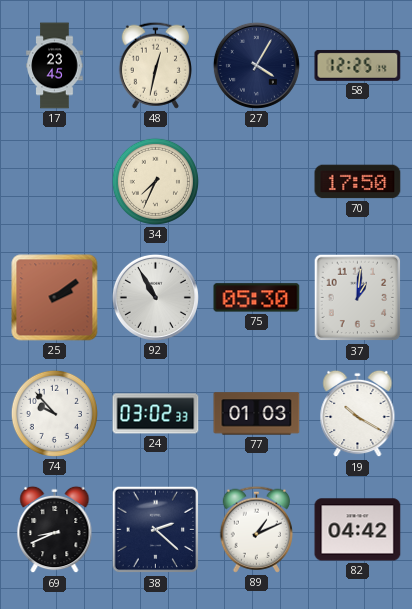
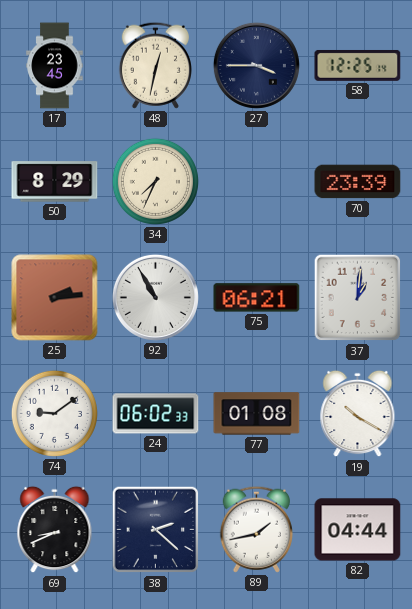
27: 4:05 -> 3:45
50: none -> 8:29
70: 17:50 -> 23:39
25: 2:09 -> 2:14
75: 05:30 -> 06:21
74: 9:53 -> 9:09
24: 03:02 -> 06:02
77: 01:03 -> 01:08
89: 1:11 -> 1:43
82: 04:42 -> 04:44
